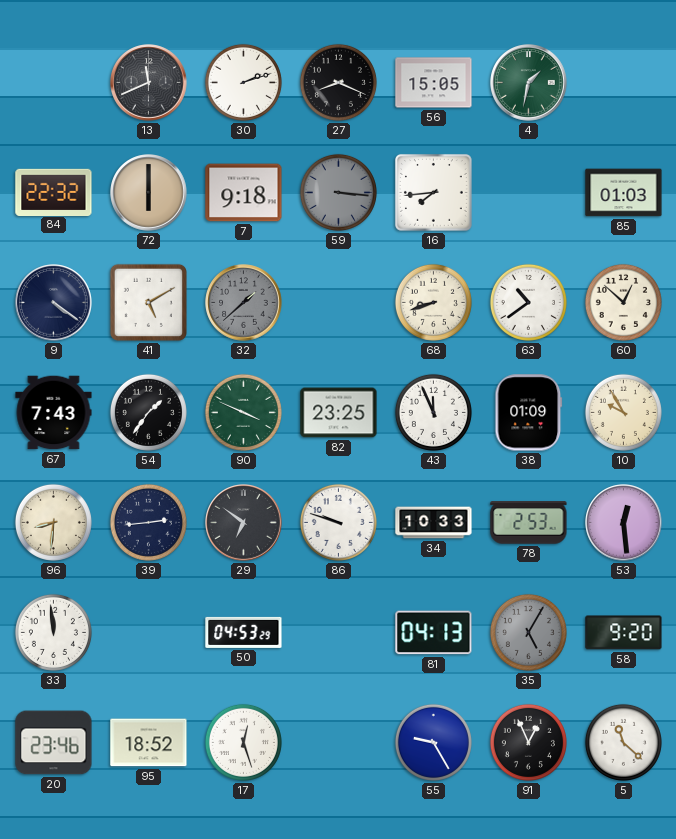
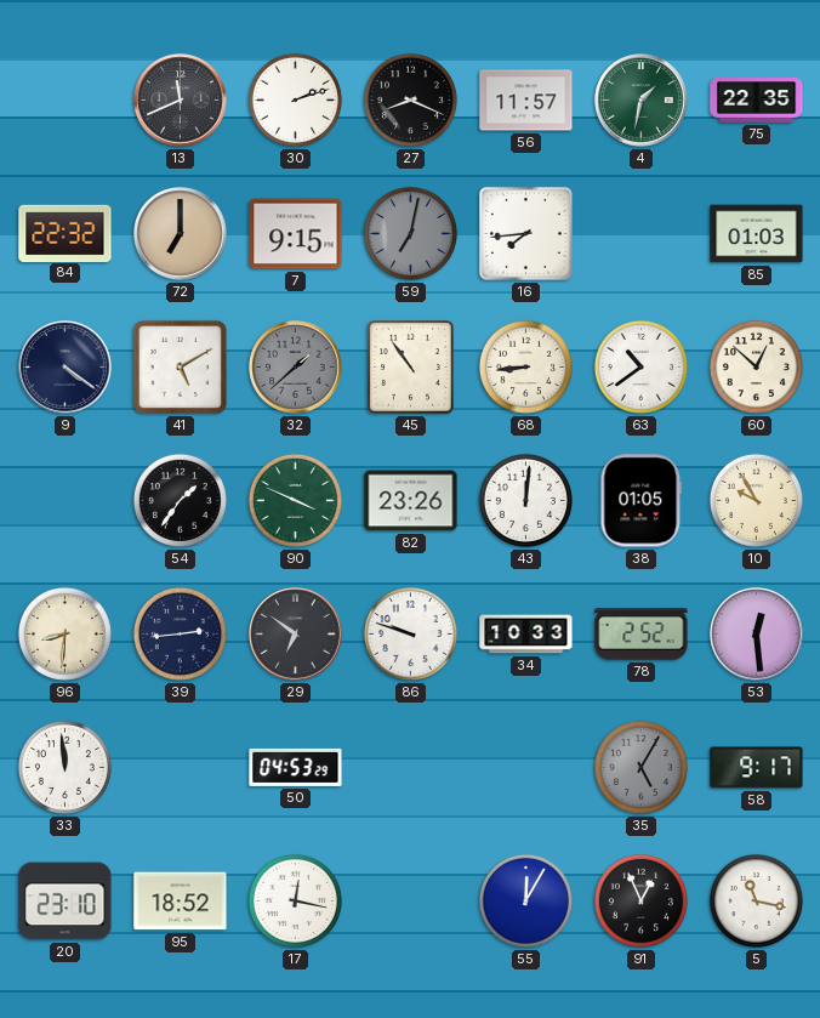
56: 15:05 -> 11:57
75: none -> 22:35
72: 6:00 -> 7:00
7: 9:18 -> 9:15
59: 3:16 -> 7:02
45: none -> 10:54
68: 8:42 -> 8:44
67: 7:43 -> none
82: 23:25 -> 23:26
43: 11:56 -> 12:01
38: 01:09 -> 01:05
78: 2:53 -> 2:52
81: 04:13 -> none
58: 9:20 -> 9:17
20: 23:46 -> 23:10
17: 12:27 -> 12:17
55: 9:25 -> 12:05
5: 11:22 -> 11:17
